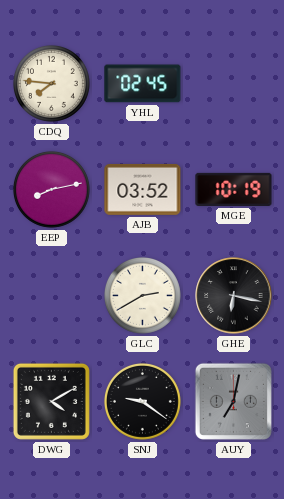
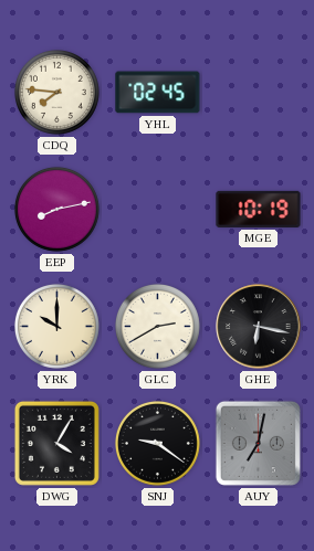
AJB: 03:52 -> none
YRK: none -> 10:00
DWG: 4:10 -> 4:05
